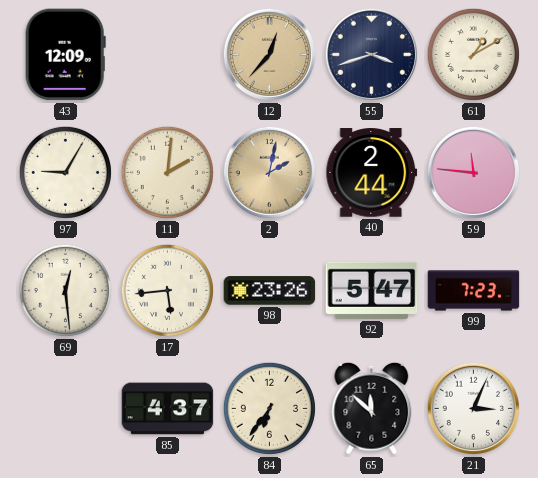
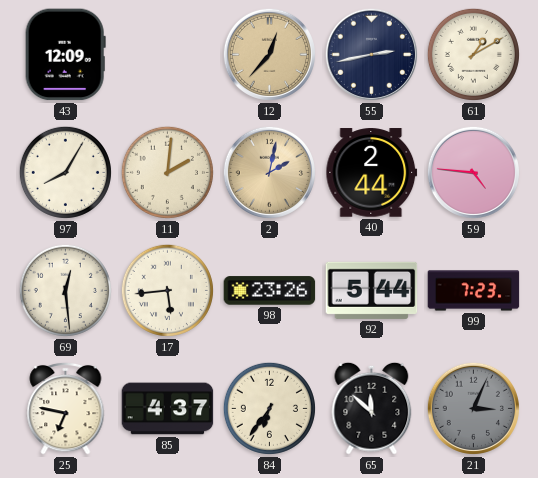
55: 3:42 -> 2:43
97: 9:05 -> 8:05
59: 11:46 -> 4:46
92: 5:47 -> 5:44
25: none -> 6:47
21 dial: white -> grey
